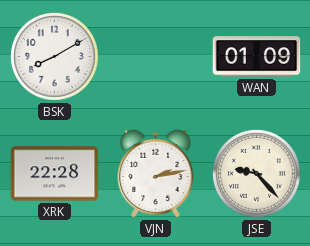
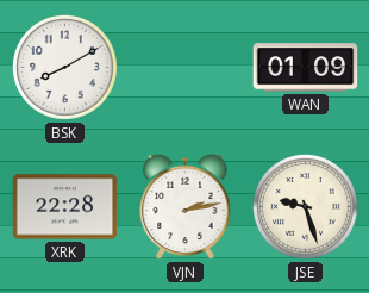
JSE: 9:23 -> 9:27
